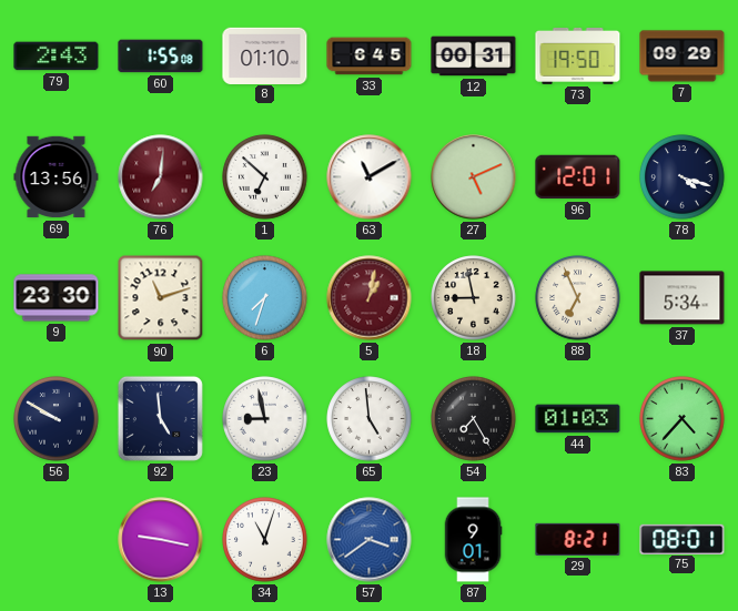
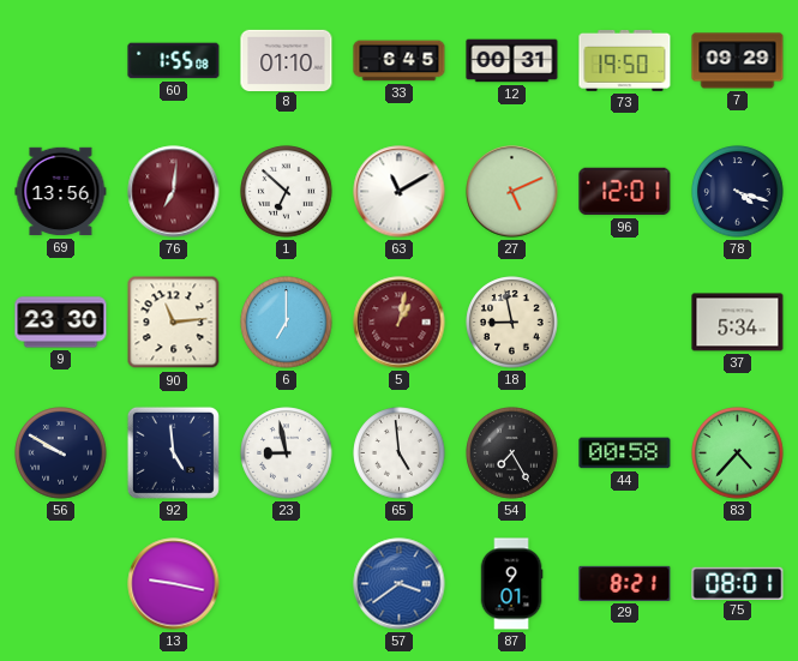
79: 2:43 -> none
90: 11:12 -> 11:14
6: 7:33 -> 7:00
88: 6:56 -> none
44: 01:03 -> 00:58
34: 11:03 -> none
